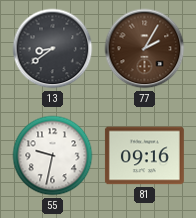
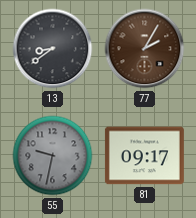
55 dial: white -> grey
81: 09:16 -> 09:17
